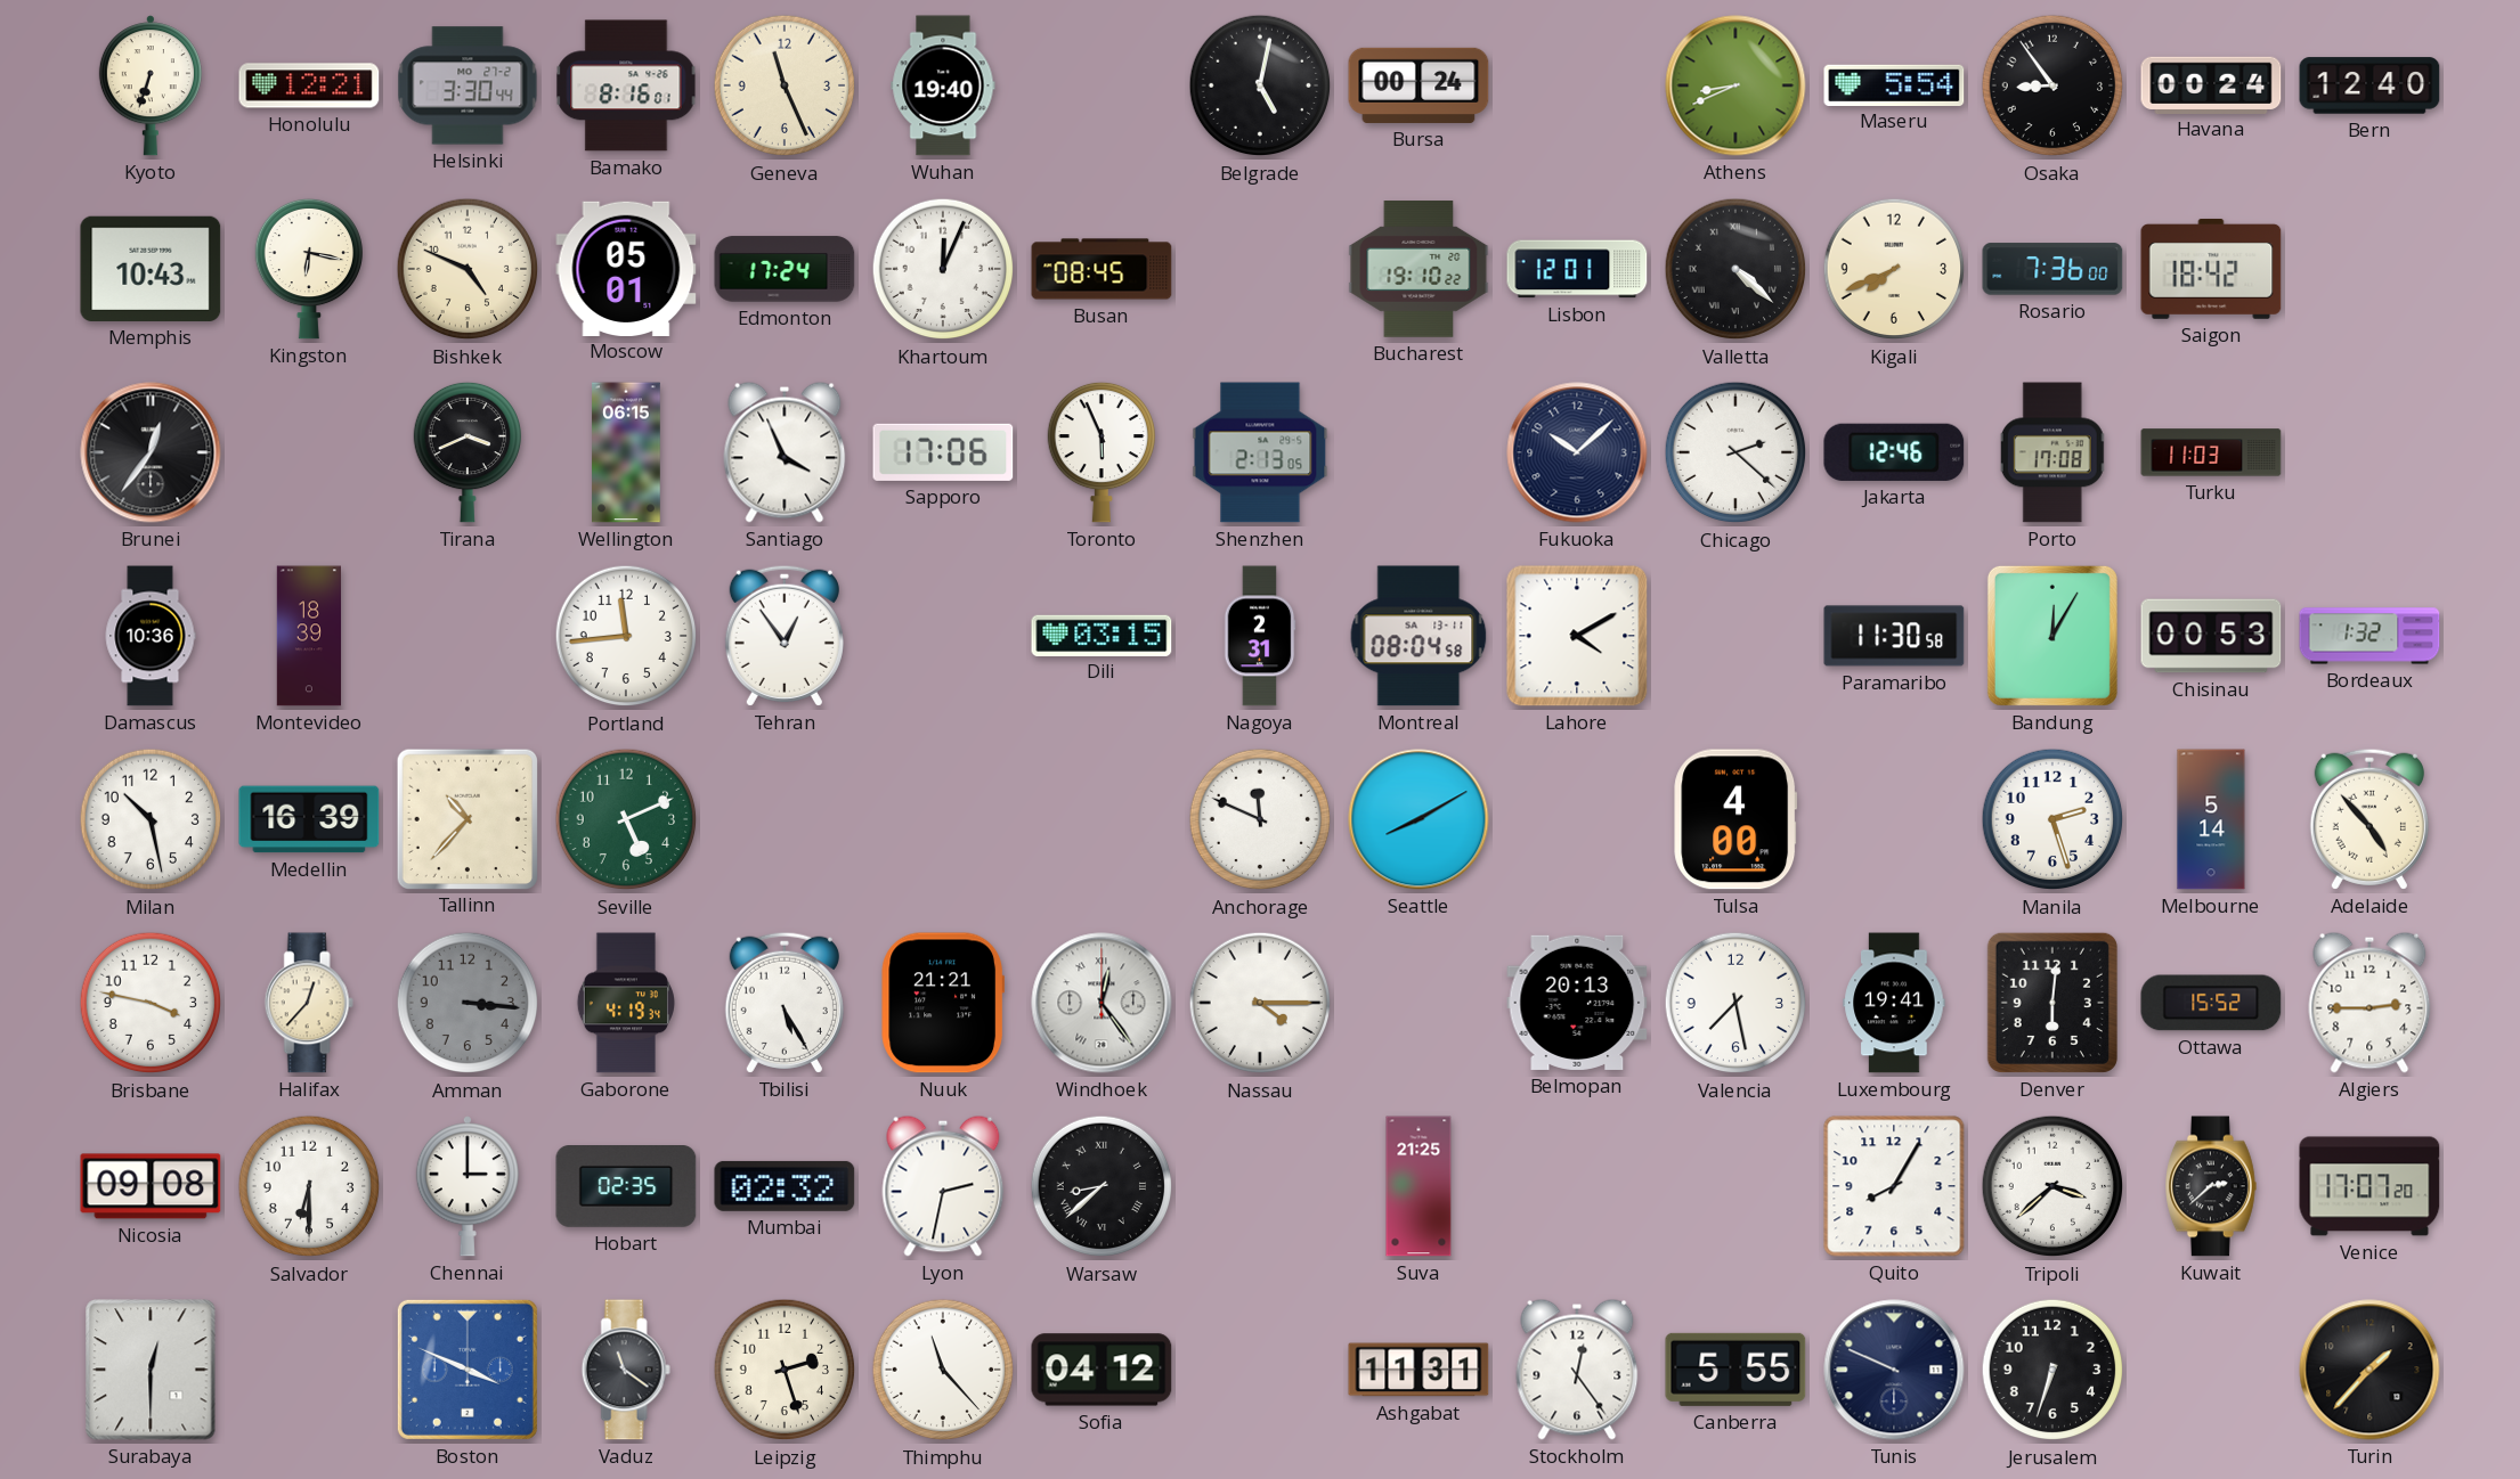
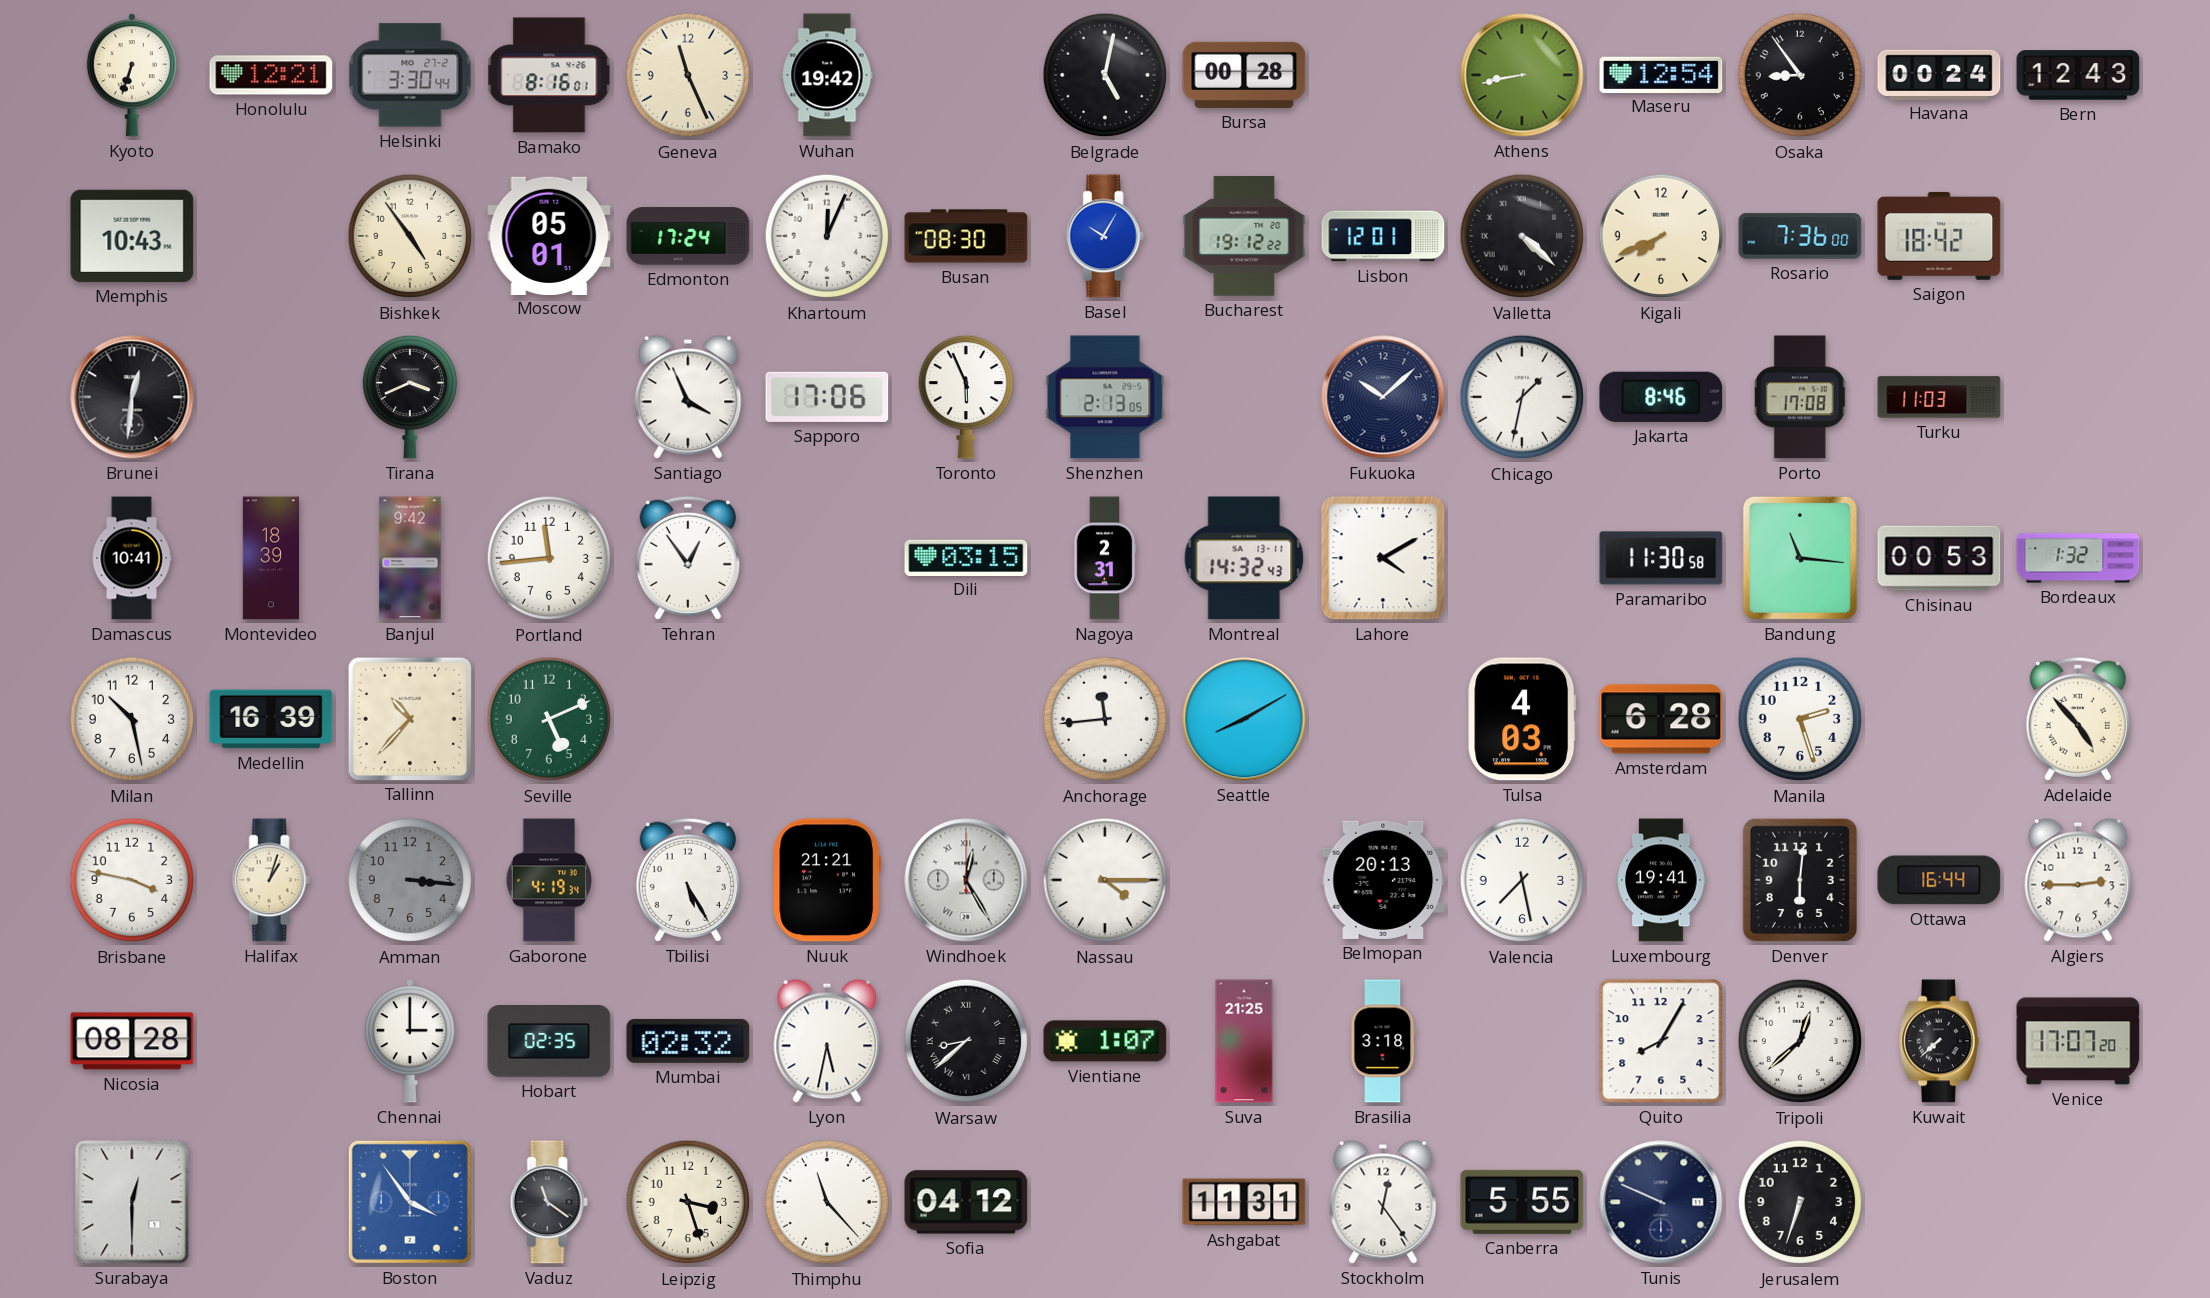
Wuhan: 19:40 -> 19:42
Bursa: 00:24 -> 00:28
Athens: 8:41 -> 8:43
Maseru: 5:54 -> 12:54
Bern: 12:40 -> 12:43
Kingston: 6:17 -> none
Bishkek: 4:49 -> 4:54
Busan: 08:45 -> 08:30
Basel: none -> 10:05
Bucharest: 19:10 -> 19:12
Brunei: 12:36 -> 12:31
Wellington: 06:15 -> none
Chicago: 2:22 -> 1:32
Jakarta: 12:46 -> 8:46
Damascus: 10:36 -> 10:41
Banjul: none -> 9:42
Montreal: 08:04 -> 14:32
Bandung: 12:05 -> 11:16
Anchorage: 11:49 -> 11:44
Tulsa: 4:00 -> 4:03
Amsterdam: none -> 6:28
Melbourne: 5:14 -> none
Halifax: 12:37 -> 1:03
Windhoek: 12:24 -> 12:25
Ottawa: 15:52 -> 16:44
Nicosia: 09:08 -> 08:28
Salvador: 6:30 -> none
Lyon: 2:32 -> 5:32
Vientiane: none -> 1:07
Brasilia: none -> 3:18
Tripoli: 3:38 -> 12:38
Kuwait: 2:38 -> 7:38
Boston: 3:49 -> 3:54
Leipzig: 2:27 -> 3:27
Turin: 1:37 -> none
